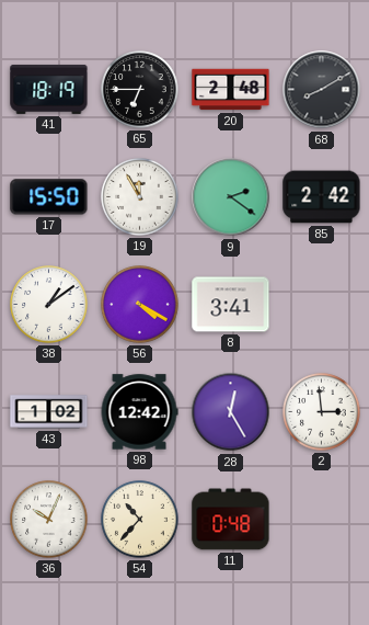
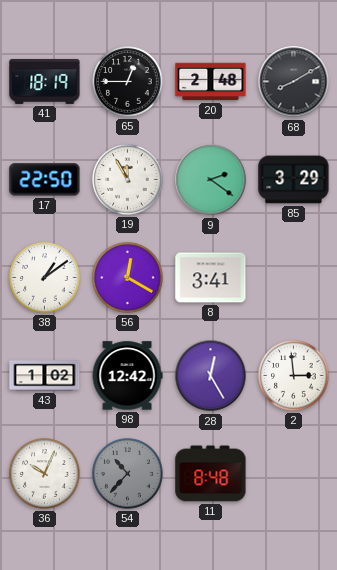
65: 6:45 -> 12:45
17: 15:50 -> 22:50
85: 2:42 -> 3:29
56: 4:20 -> 12:20
54 dial: cream -> grey
11: 0:48 -> 8:48
